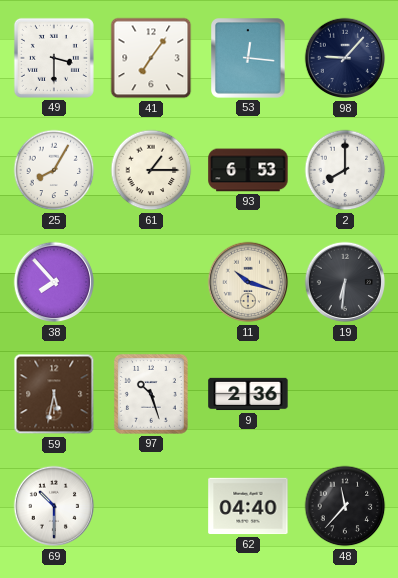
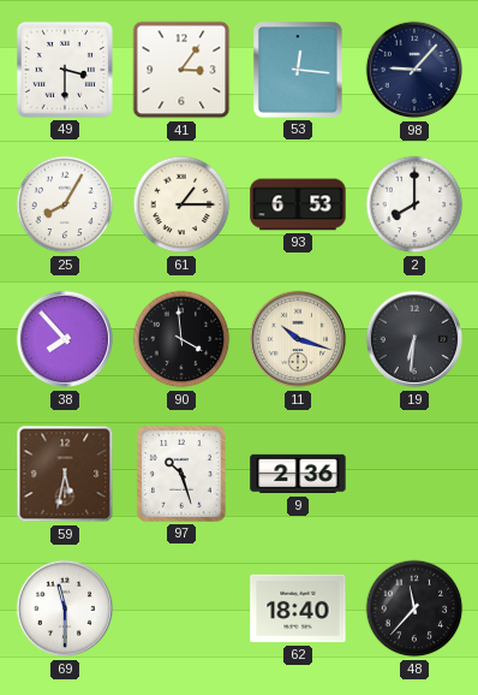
41: 7:06 -> 3:06
90: none -> 3:59
69: 10:30 -> 11:30
62: 04:40 -> 18:40
